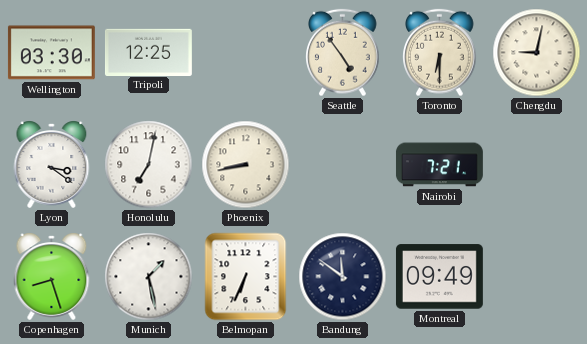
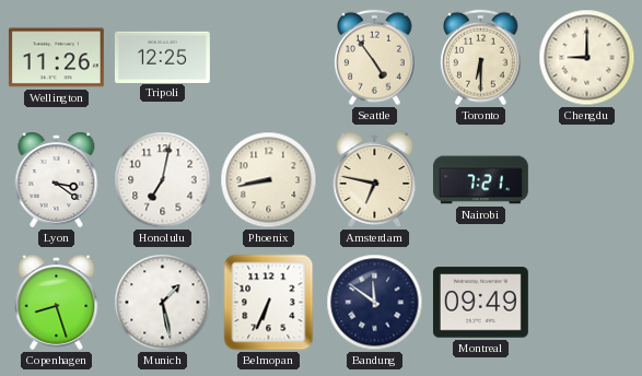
Wellington: 03:30 -> 11:26
Chengdu: 9:02 -> 9:00
Amsterdam: none -> 6:47
